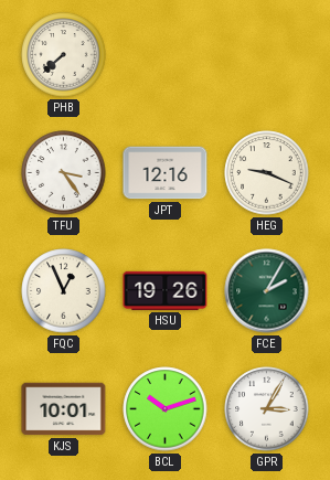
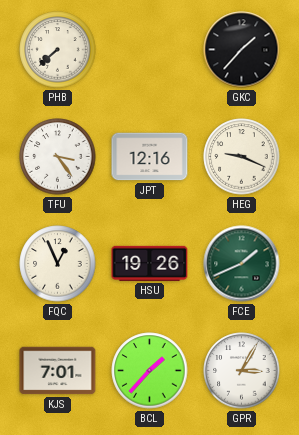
GKC: none -> 1:37
FCE: 2:05 -> 1:41
KJS: 10:01 -> 7:01
BCL: 10:12 -> 1:37
